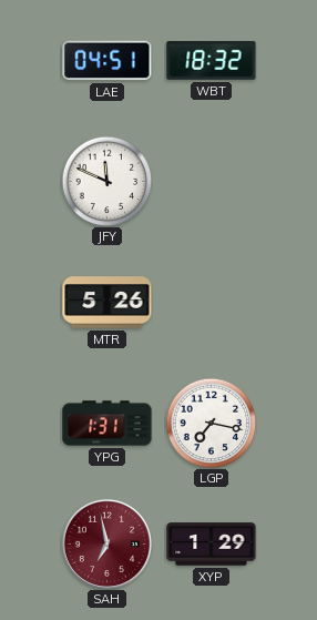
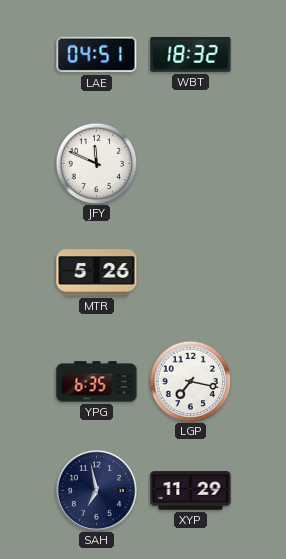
YPG: 1:31 -> 6:35
SAH dial: burgundy -> navy
XYP: 1:29 -> 11:29
